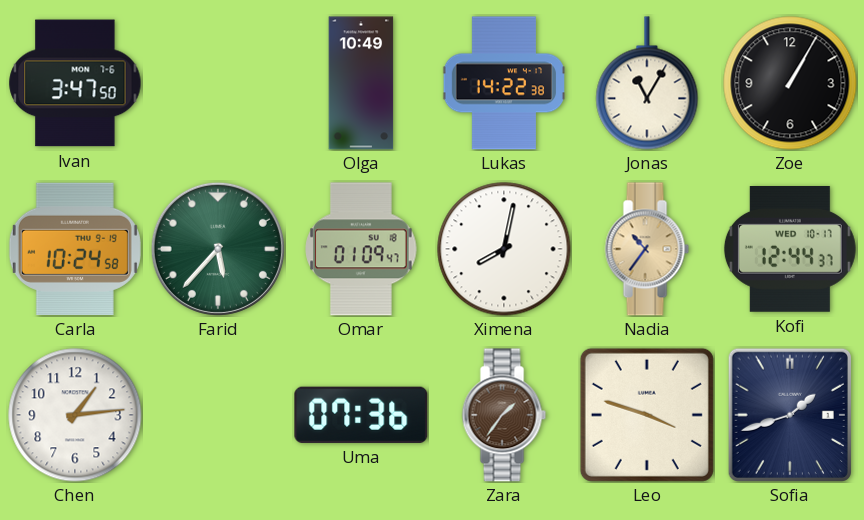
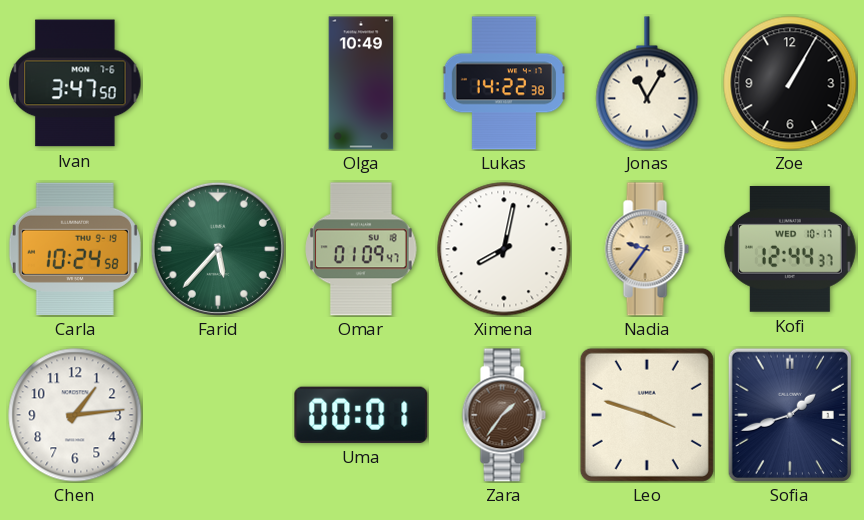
Nadia: 10:36 -> 9:36
Uma: 07:36 -> 00:01
